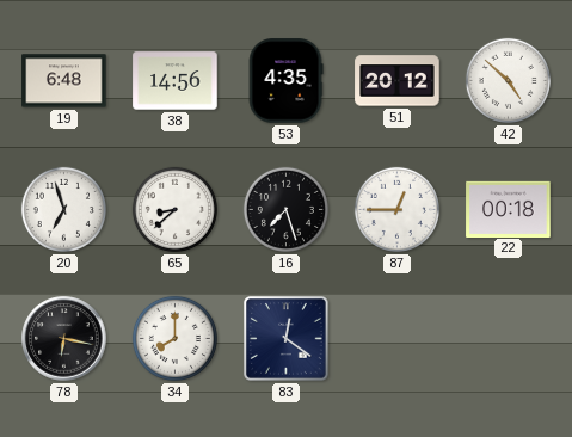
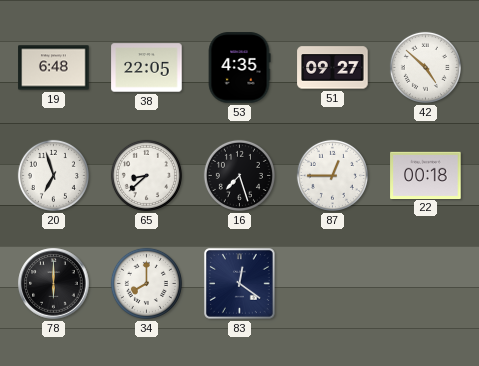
38: 14:56 -> 22:05
51: 20:12 -> 09:27
78: 6:17 -> 6:00
